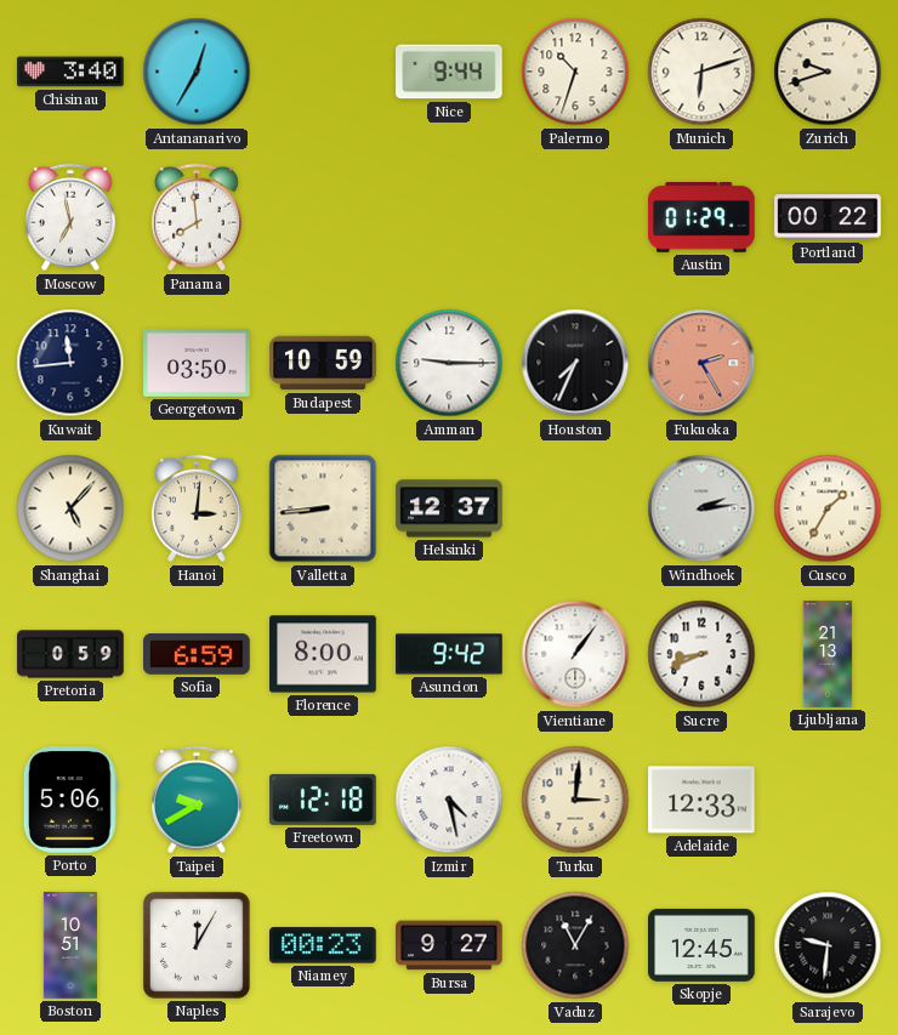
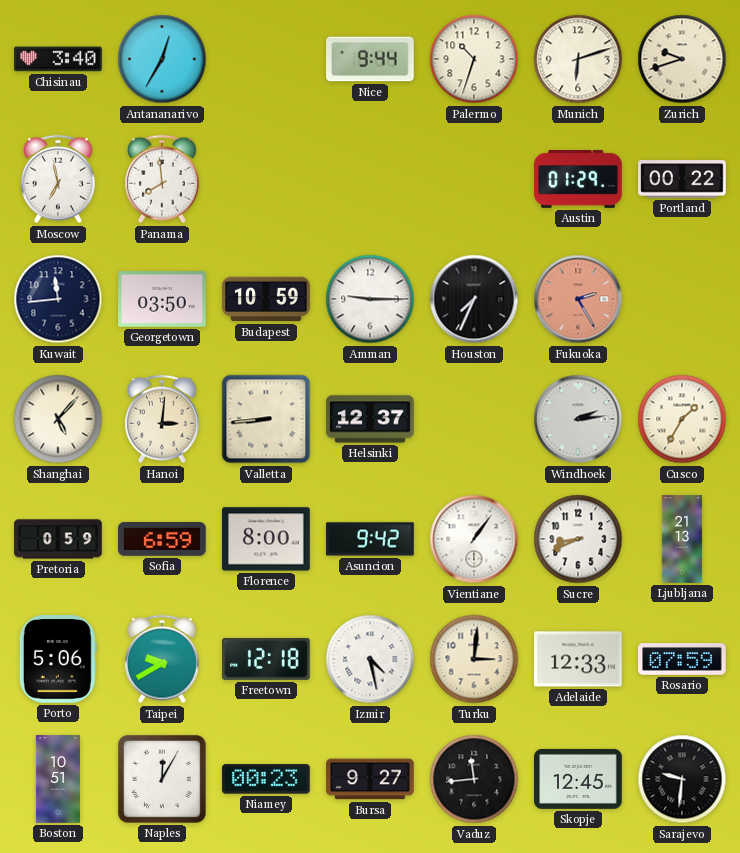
Rosario: none -> 07:59
Vaduz: 11:05 -> 11:44
